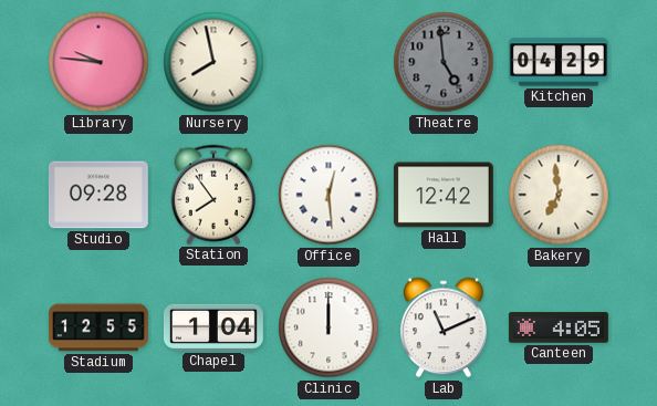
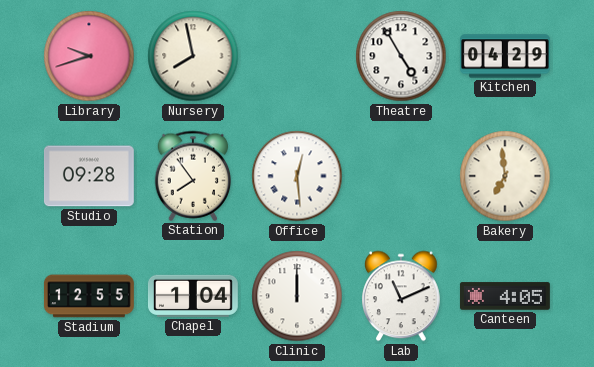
Library: 9:46 -> 9:42
Theatre: 4:59 -> 4:55
Theatre dial: grey -> white
Hall: 12:42 -> none
